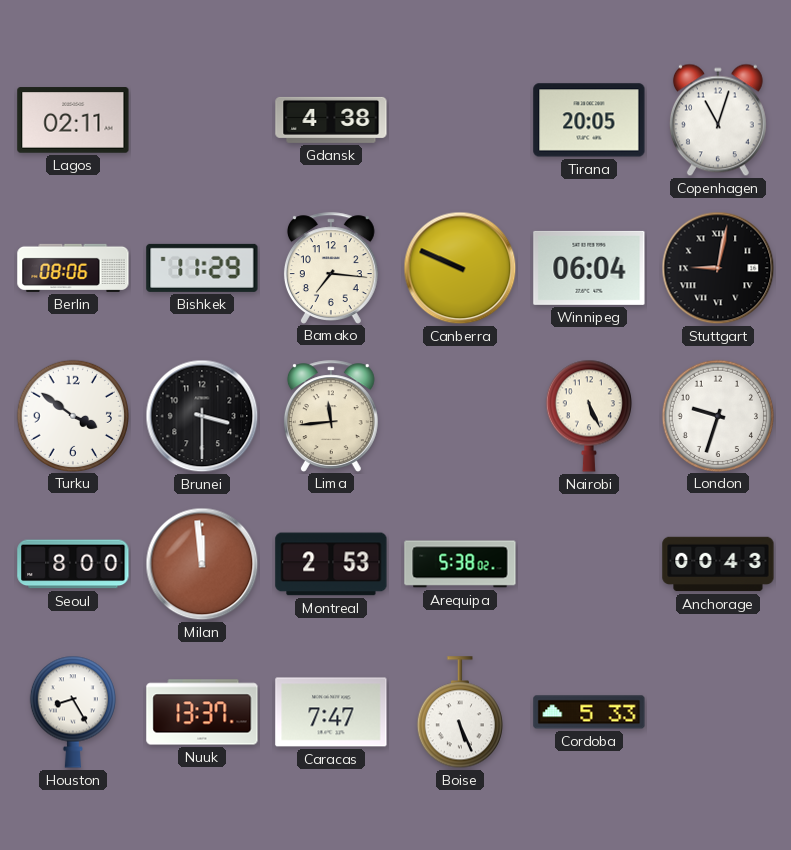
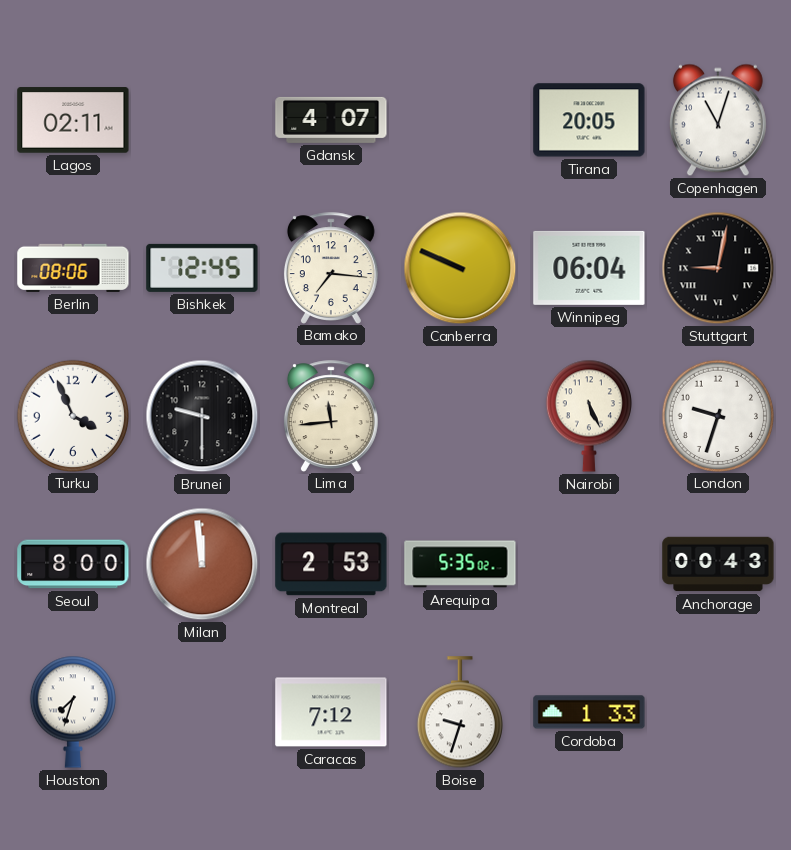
Gdansk: 4:38 -> 4:07
Bishkek: 11:29 -> 12:45
Turku: 3:51 -> 3:56
Brunei: 3:30 -> 9:30
Arequipa: 5:38 -> 5:35
Houston: 8:25 -> 7:33
Nuuk: 13:37 -> none
Caracas: 7:47 -> 7:12
Boise: 5:26 -> 9:33
Cordoba: 5:33 -> 1:33
